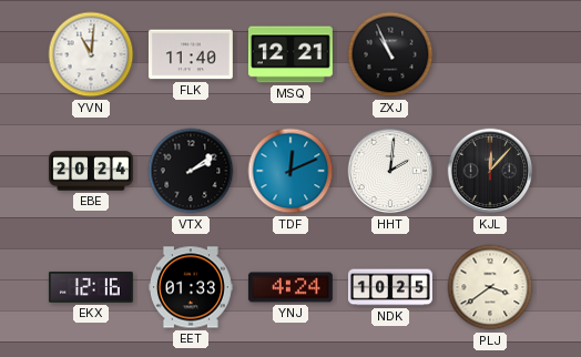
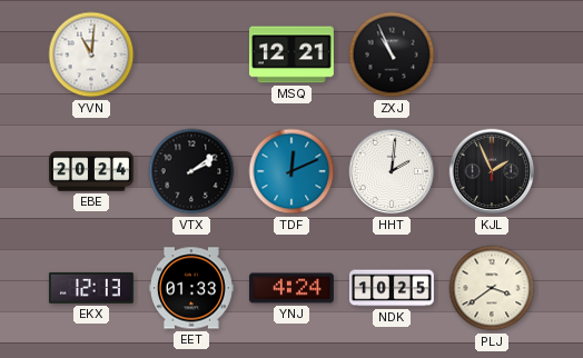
FLK: 11:40 -> none
KJL: 12:07 -> 1:56
EKX: 12:16 -> 12:13
